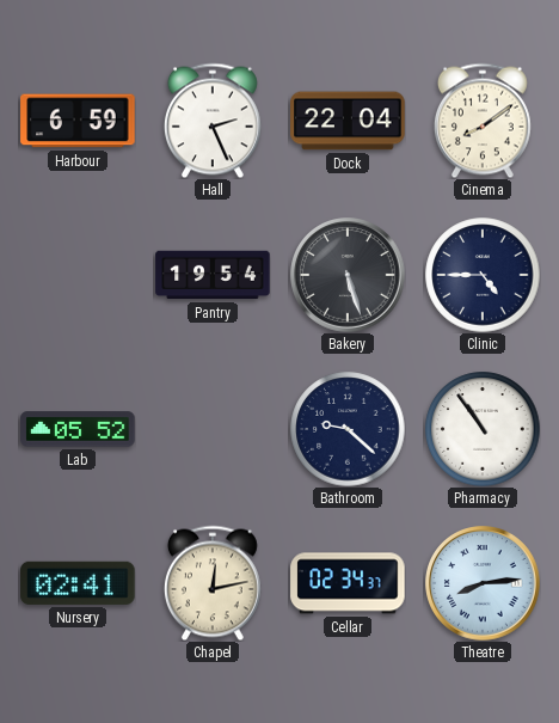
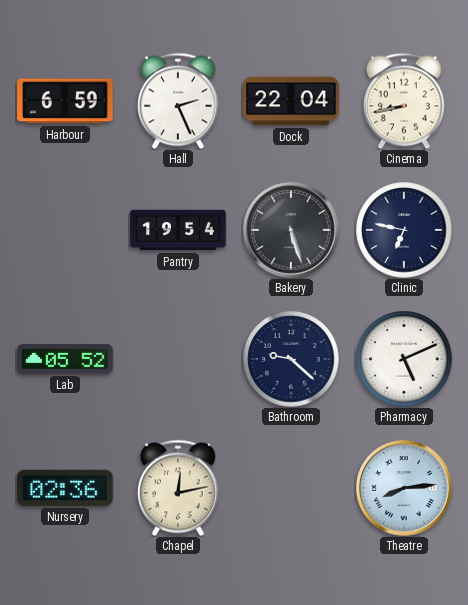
Cinema: 8:09 -> 8:43
Clinic: 4:45 -> 6:47
Pharmacy: 10:54 -> 5:11
Nursery: 02:41 -> 02:36
Cellar: 02:34 -> none
